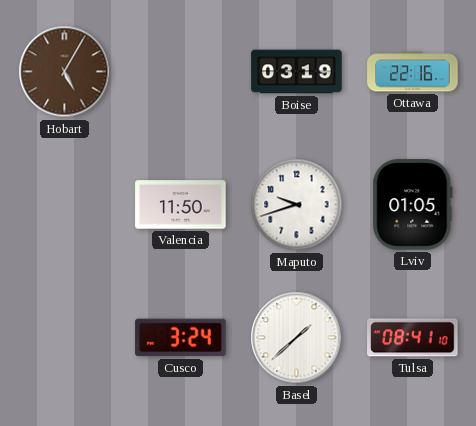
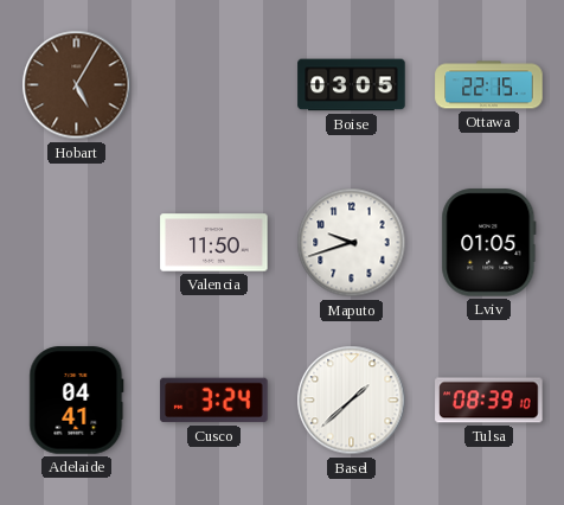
Boise: 03:19 -> 03:05
Ottawa: 22:16 -> 22:15
Adelaide: none -> 04:41
Tulsa: 08:41 -> 08:39
